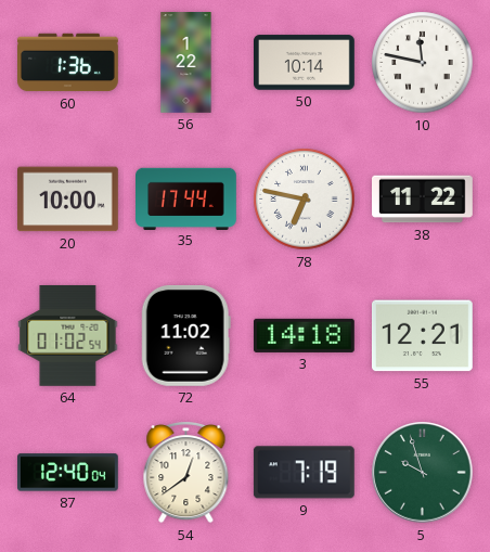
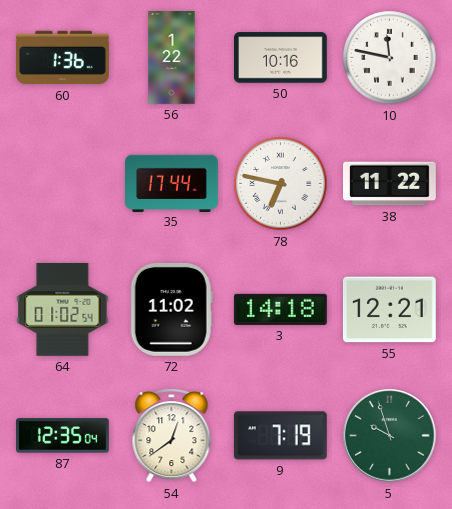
50: 10:14 -> 10:16
20: 10:00 -> none
87: 12:40 -> 12:35
